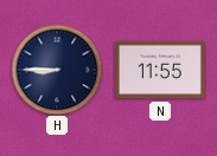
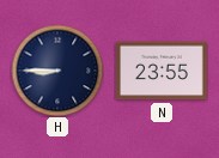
N: 11:55 -> 23:55
